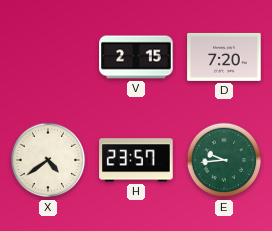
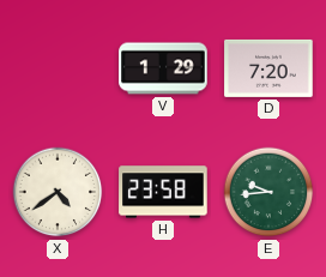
V: 2:15 -> 1:29
H: 23:57 -> 23:58
